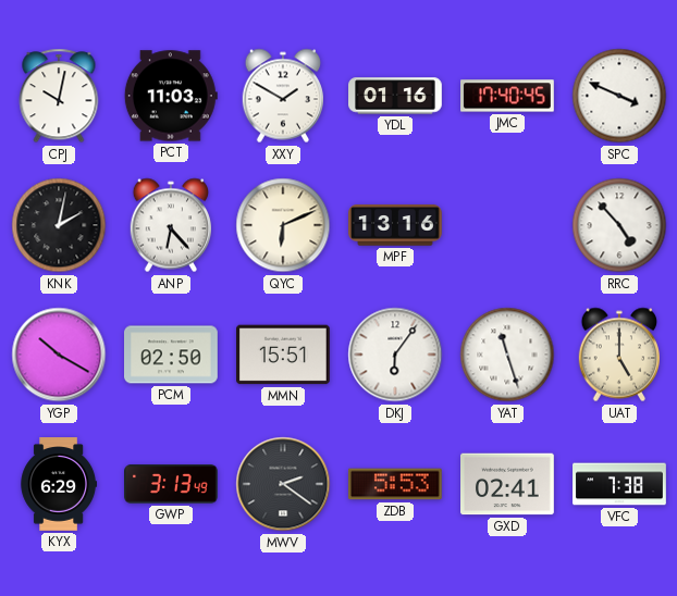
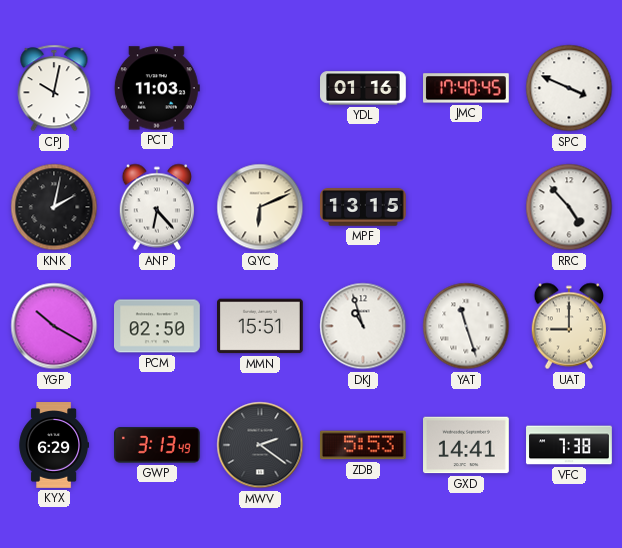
XXY: 1:50 -> none
MPF: 13:16 -> 13:15
DKJ: 6:06 -> 10:57
UAT: 5:00 -> 9:00
GXD: 02:41 -> 14:41
